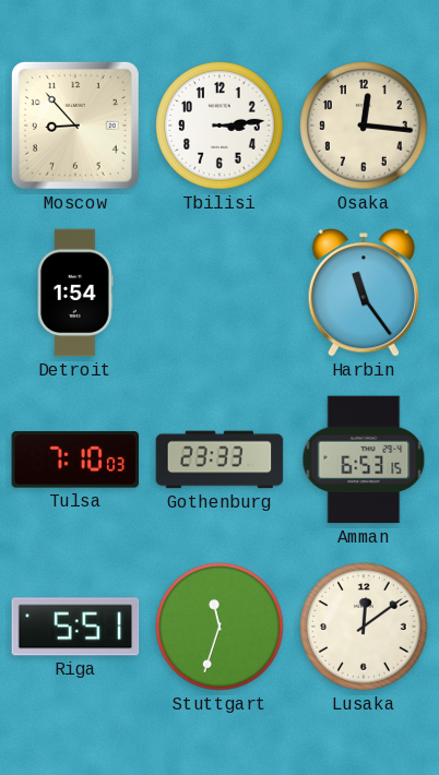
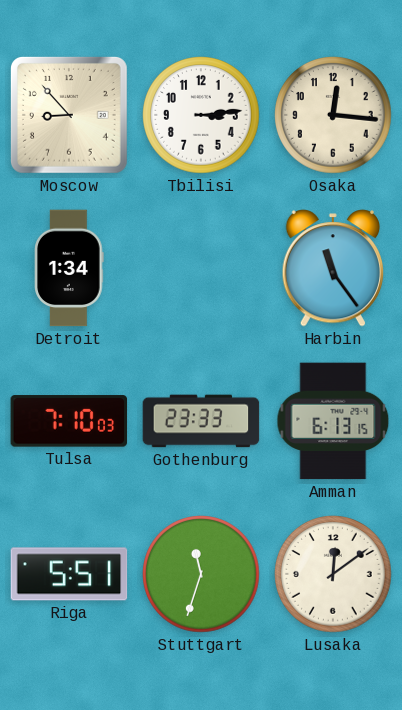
Detroit: 1:54 -> 1:34
Amman: 6:53 -> 6:13
